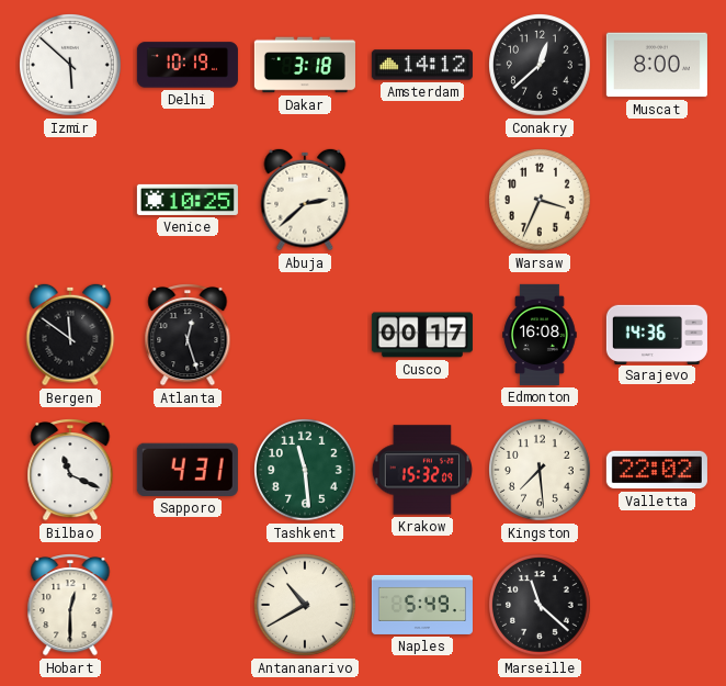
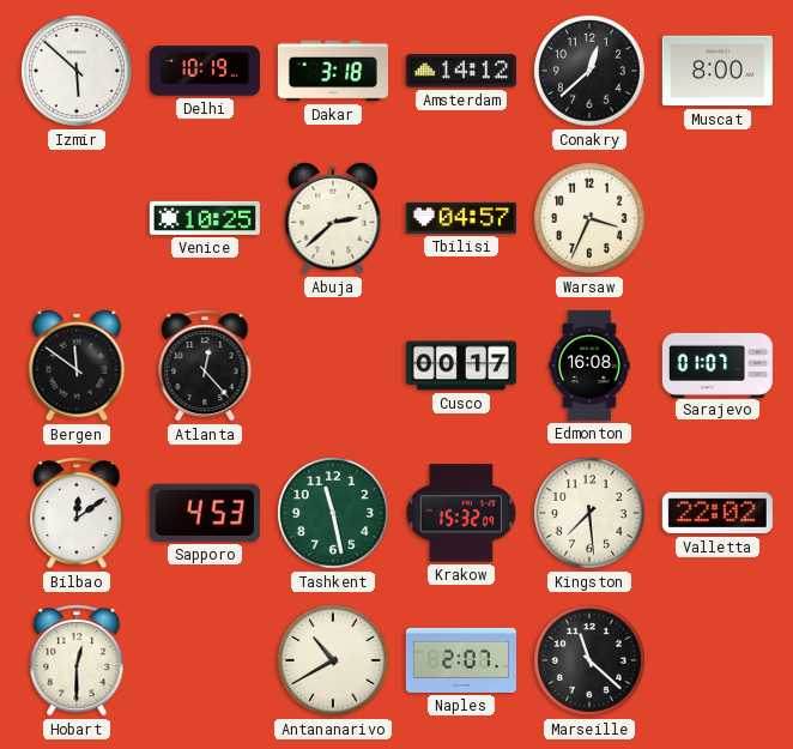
Tbilisi: none -> 04:57
Atlanta: 12:27 -> 12:23
Sarajevo: 14:36 -> 01:07
Bilbao: 11:19 -> 12:09
Sapporo: 4:31 -> 4:53
Tashkent: 11:29 -> 11:28
Naples: 5:49 -> 2:07
